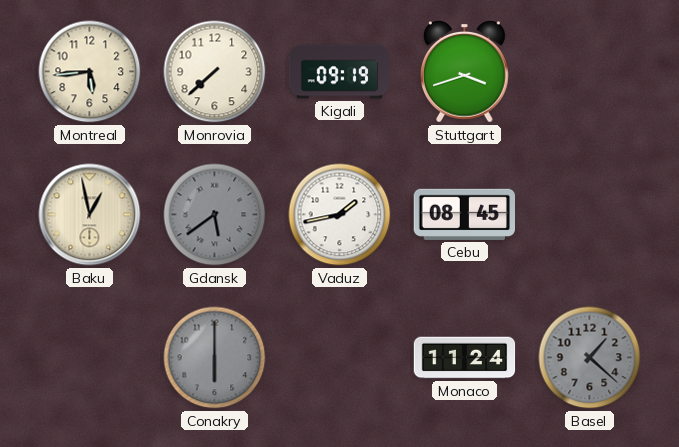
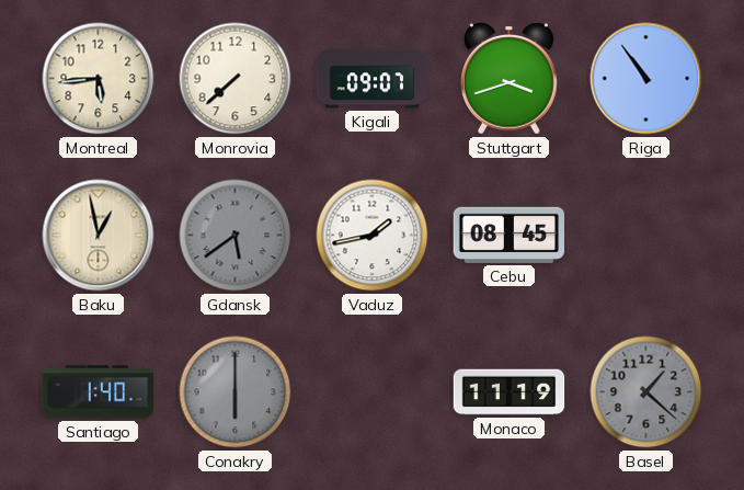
Kigali: 09:19 -> 09:07
Riga: none -> 10:54
Santiago: none -> 1:40
Monaco: 11:24 -> 11:19
